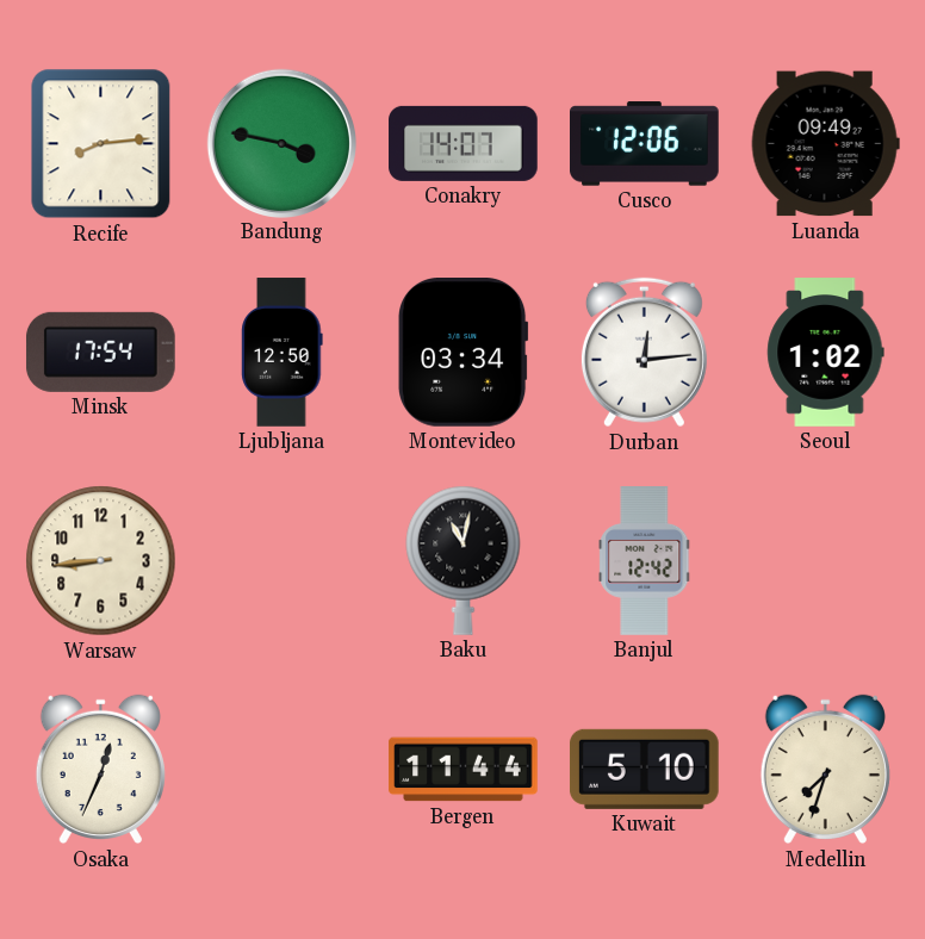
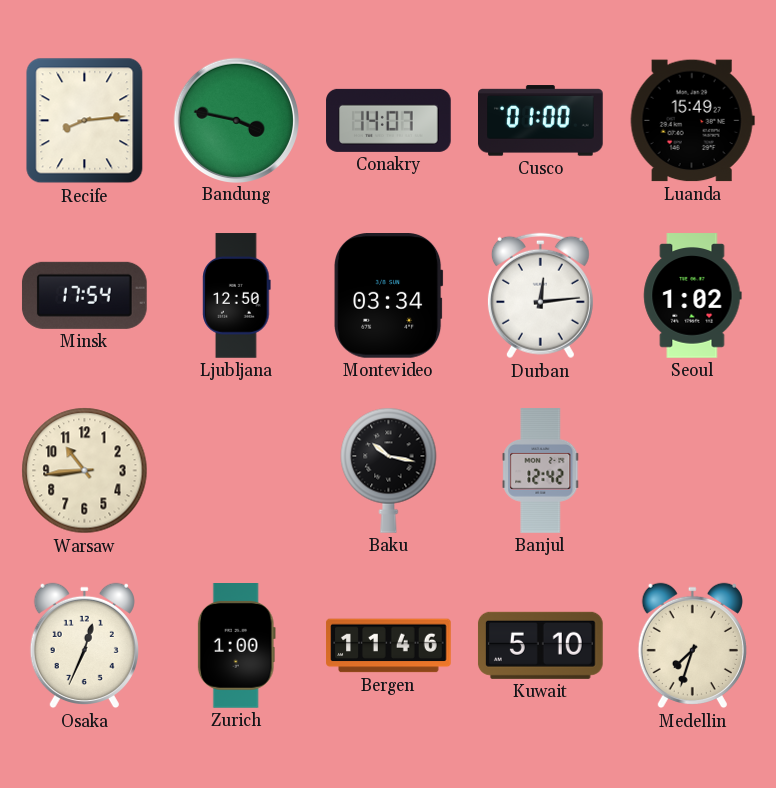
Cusco: 12:06 -> 01:00
Luanda: 09:49 -> 15:49
Warsaw: 8:44 -> 10:44
Baku: 11:02 -> 10:17
Zurich: none -> 1:00
Bergen: 11:44 -> 11:46
